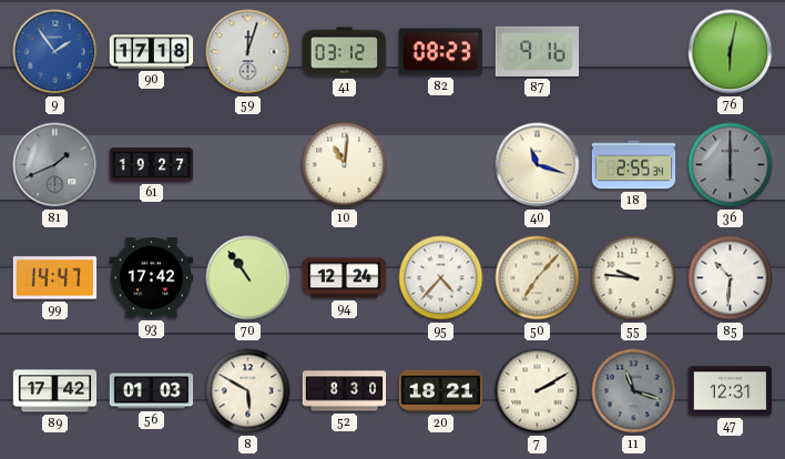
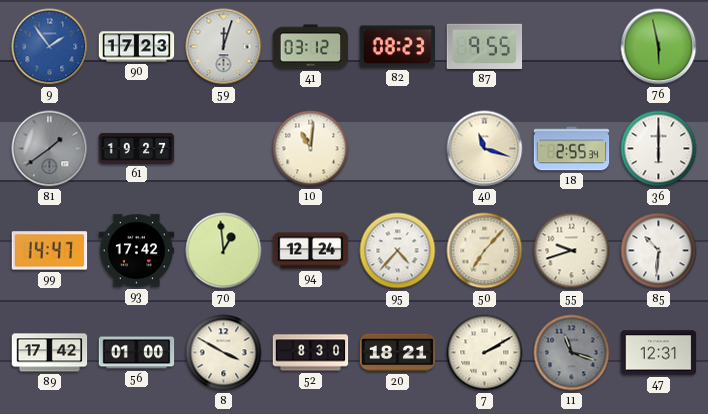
90: 17:18 -> 17:23
87: 9:16 -> 9:55
76: 6:02 -> 5:58
81: 1:41 -> 1:39
36 dial: grey -> white
70: 10:54 -> 12:59
55: 9:46 -> 9:42
56: 01:03 -> 01:00
8: 5:50 -> 3:50
